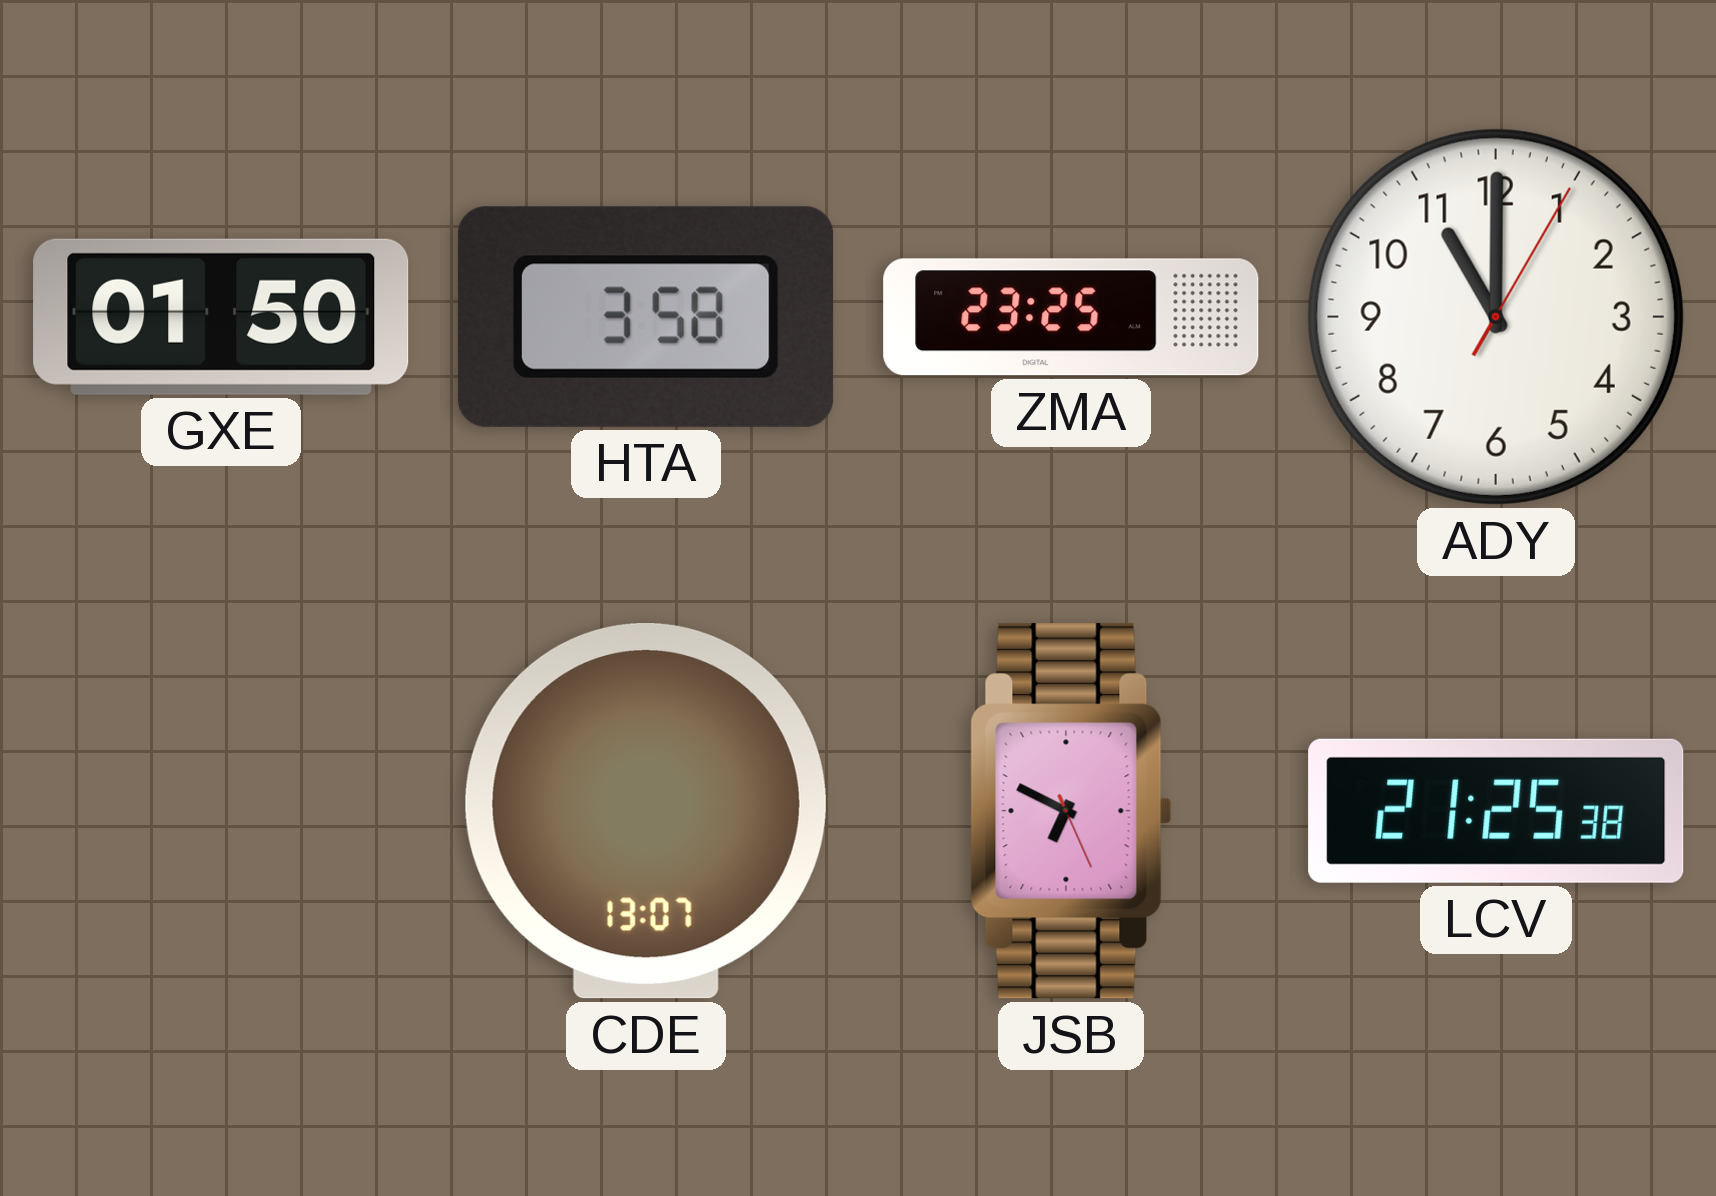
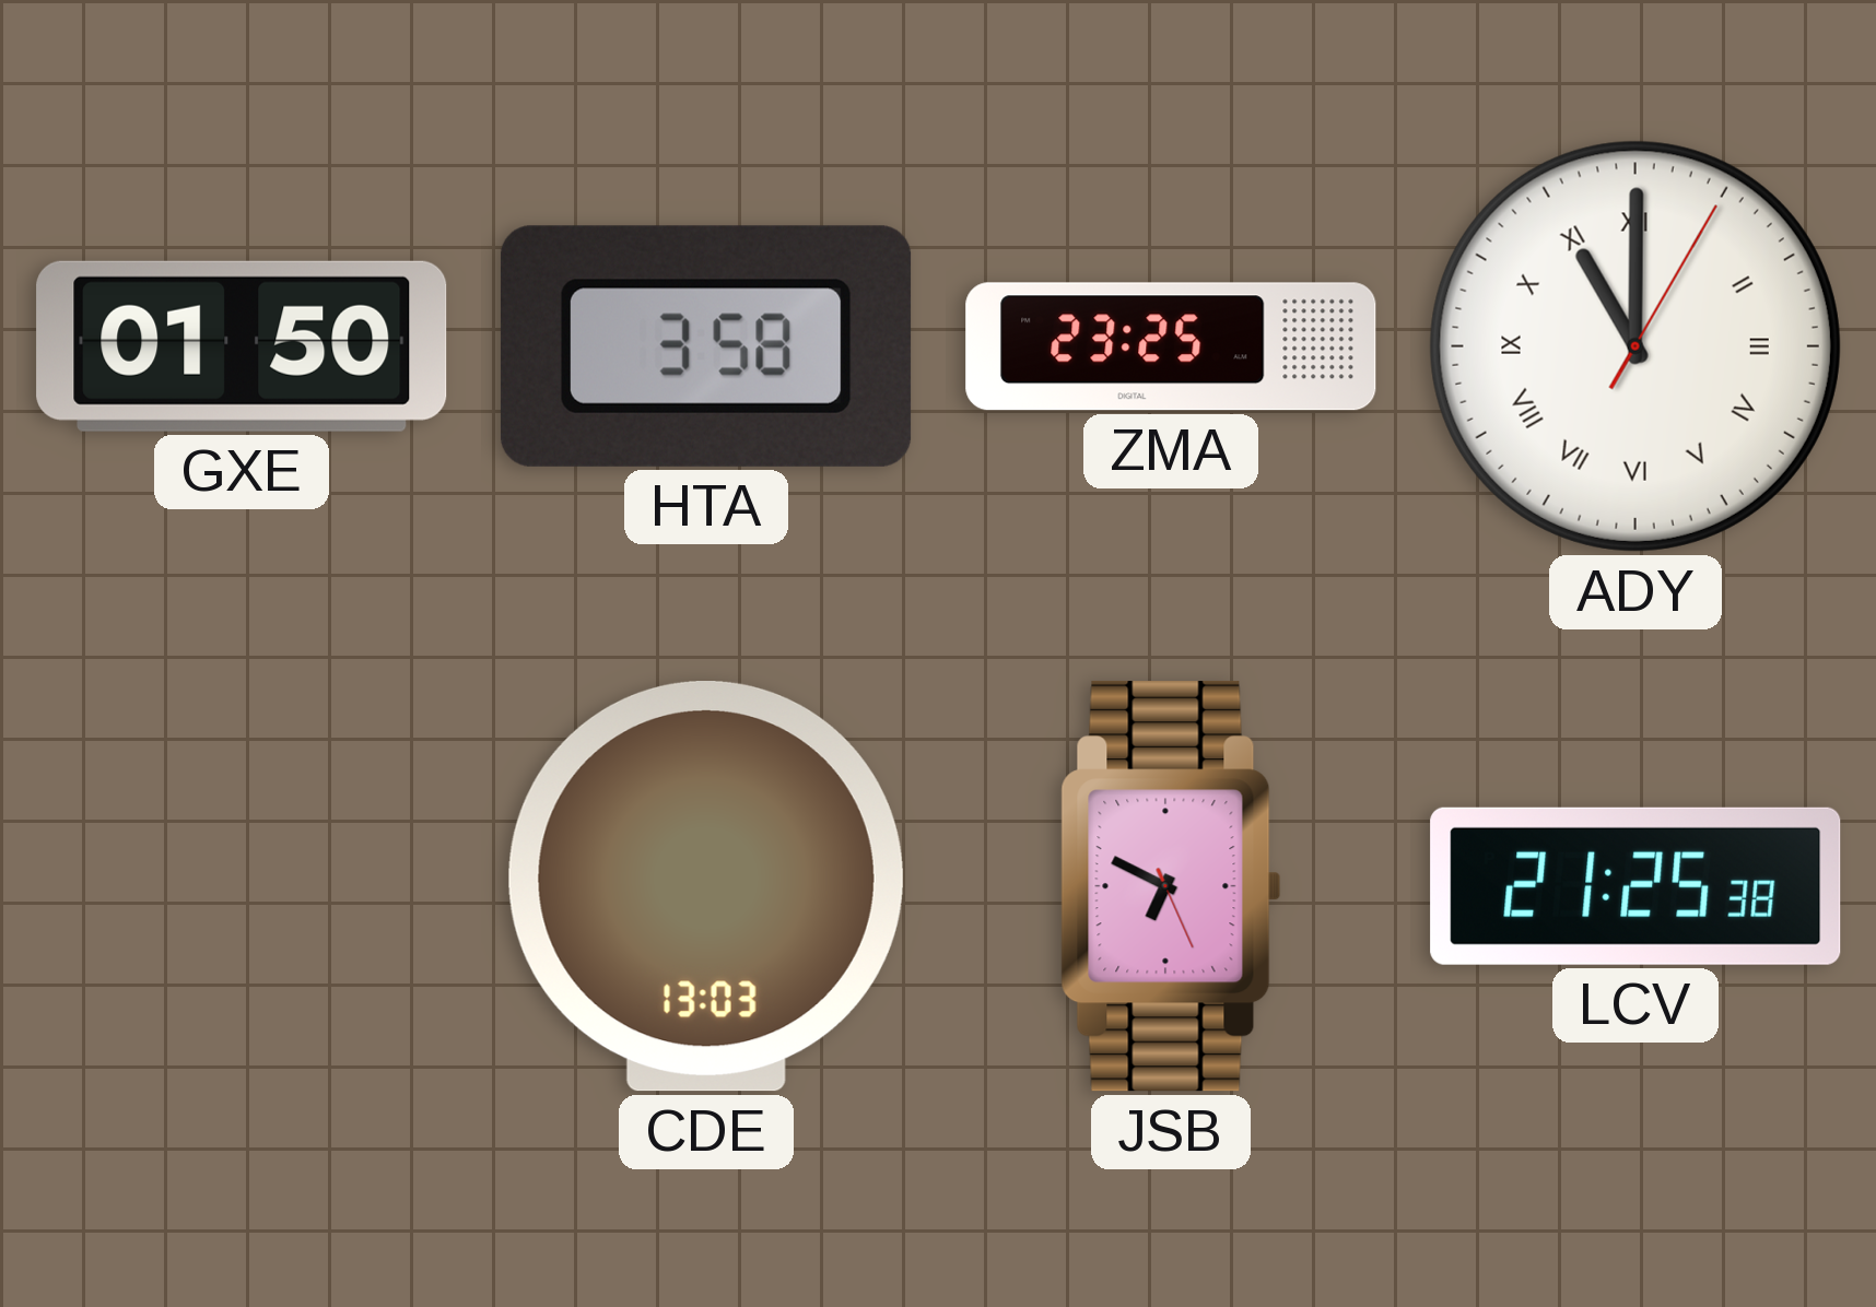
ADY numerals: Arabic -> Roman
CDE: 13:07 -> 13:03
